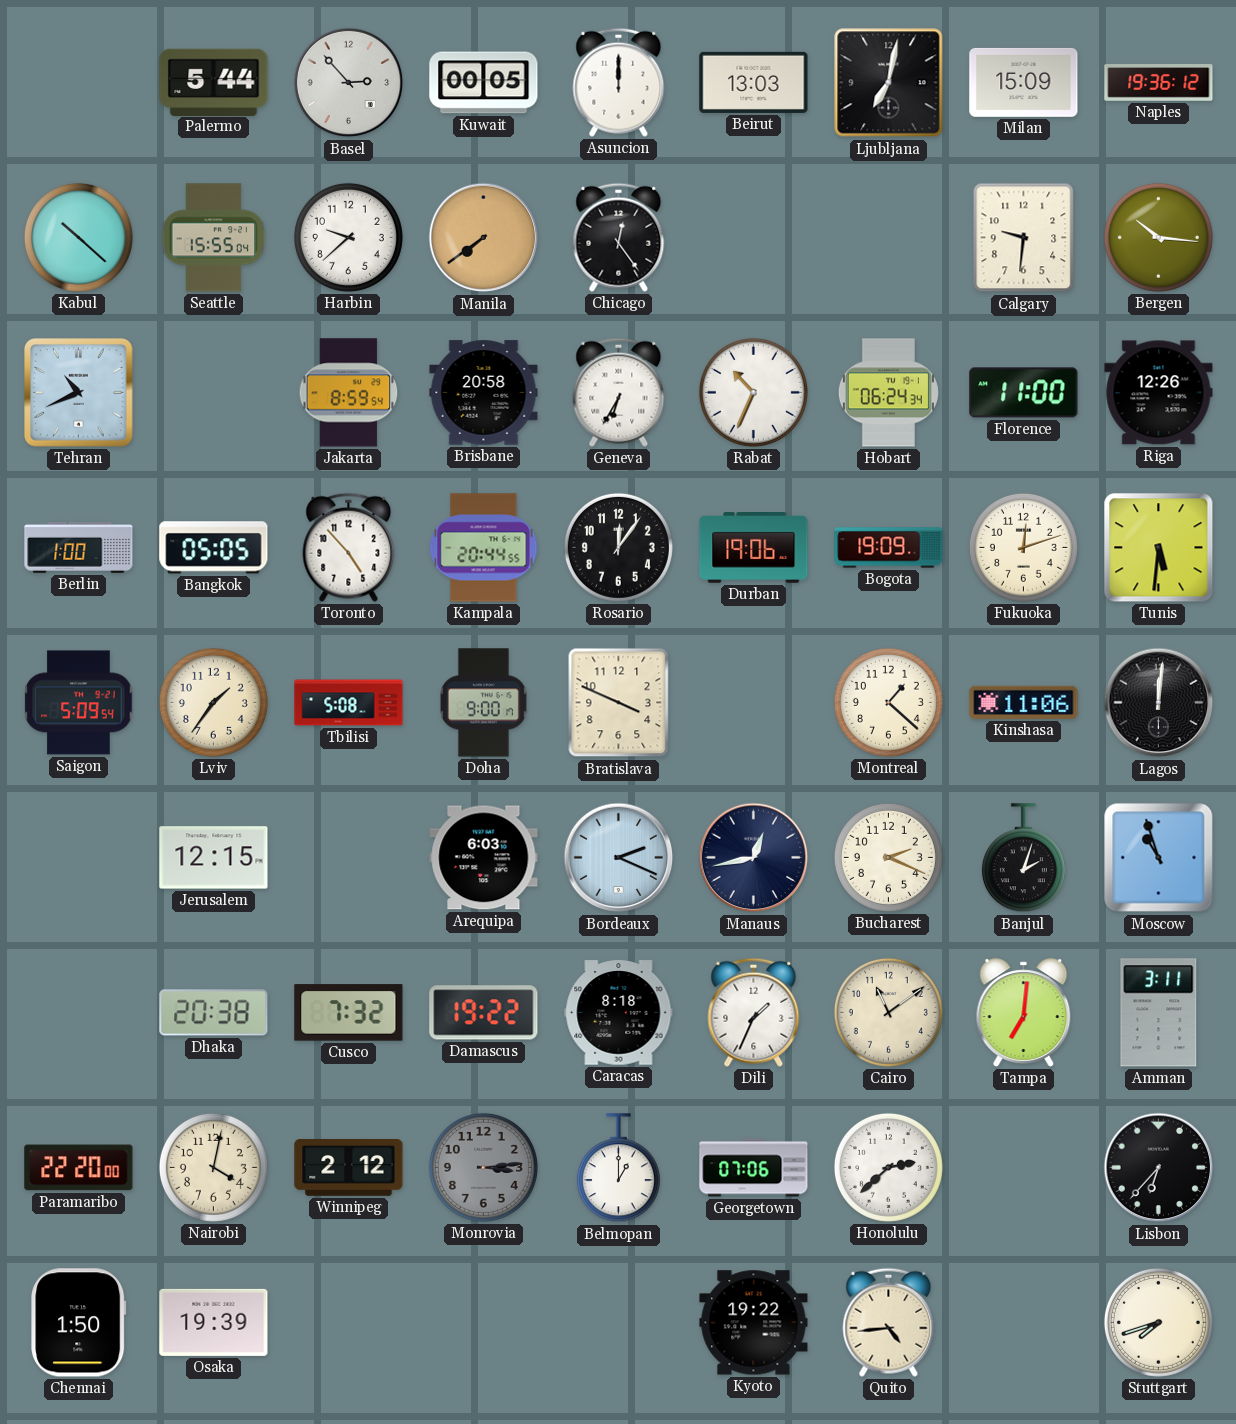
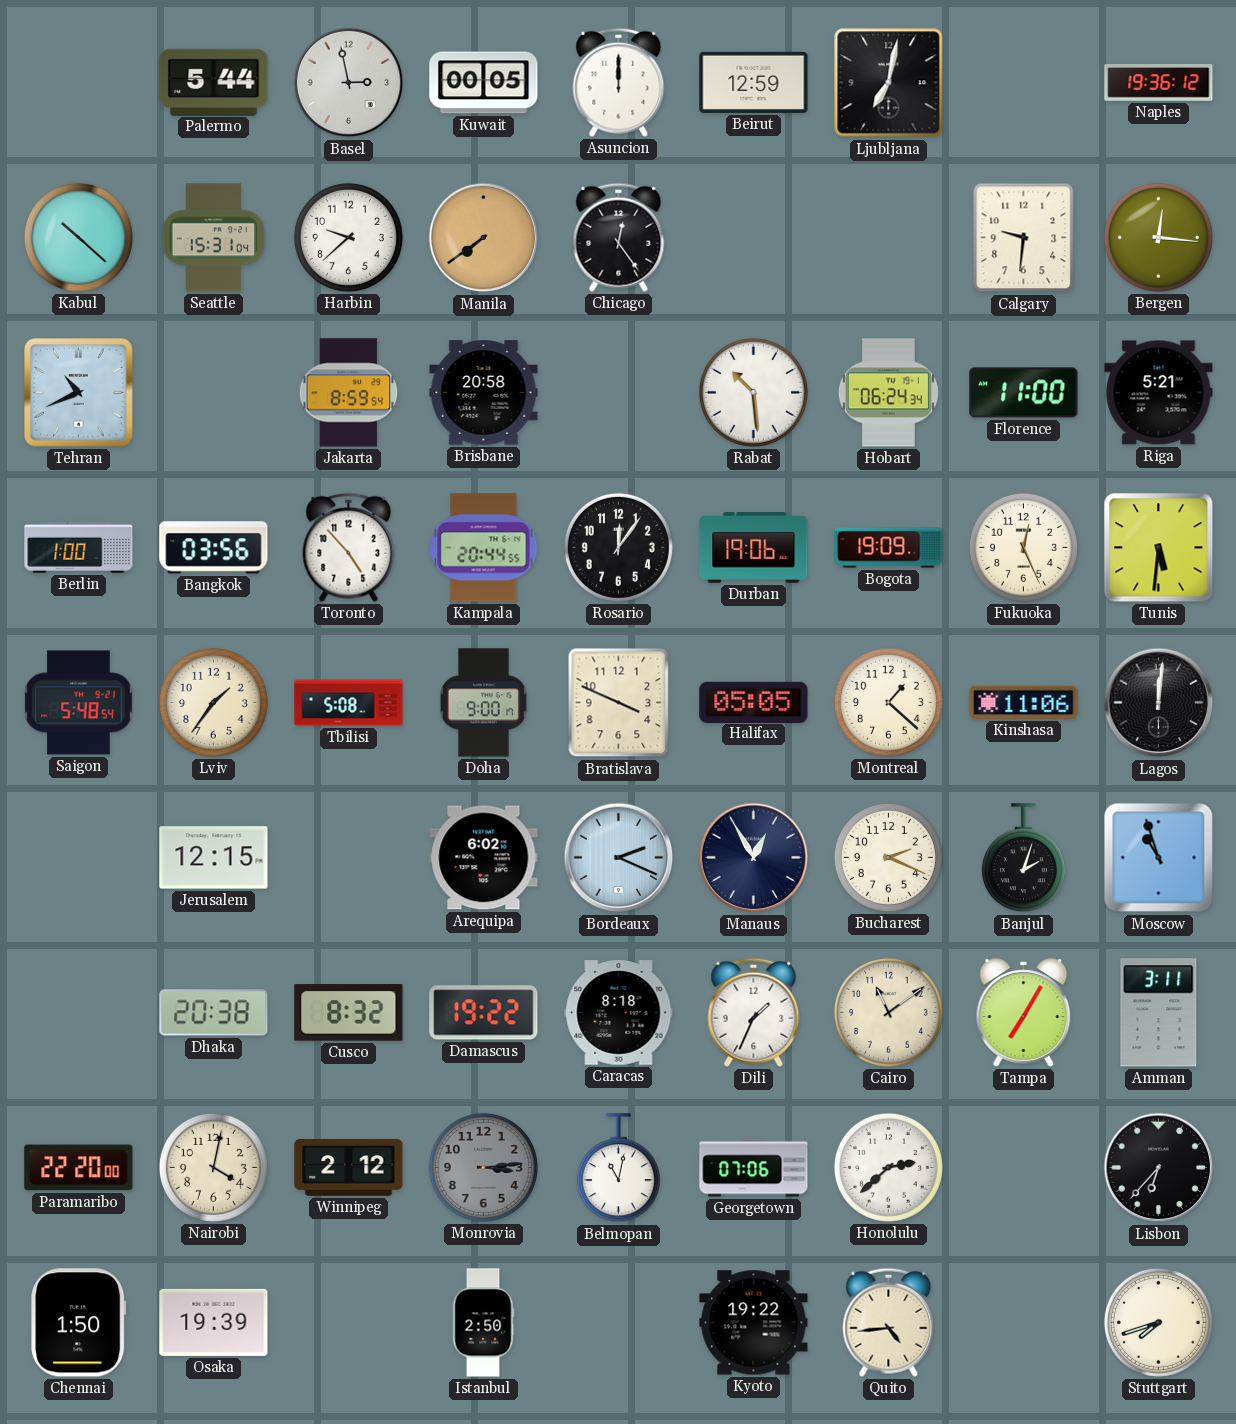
Basel: 2:53 -> 2:58
Beirut: 13:03 -> 12:59
Milan: 15:09 -> none
Seattle: 15:55 -> 15:31
Bergen: 10:16 -> 12:16
Geneva: 6:35 -> none
Rabat: 10:34 -> 10:29
Riga: 12:26 -> 5:21
Bangkok: 05:05 -> 03:56
Fukuoka: 12:12 -> 12:26
Saigon: 5:09 -> 5:48
Halifax: none -> 05:05
Arequipa: 6:03 -> 6:02
Manaus: 12:43 -> 12:55
Cusco: 7:32 -> 8:32
Tampa: 7:01 -> 7:05
Belmopan: 1:00 -> 11:02
Istanbul: none -> 2:50
